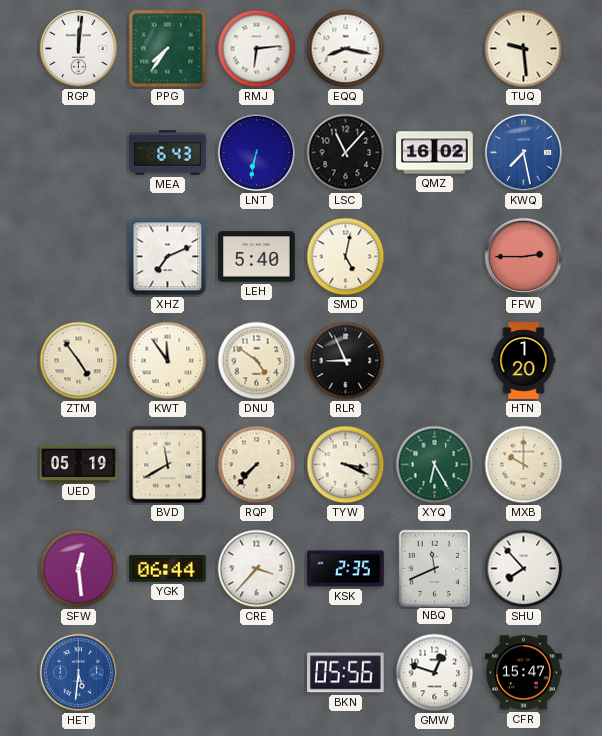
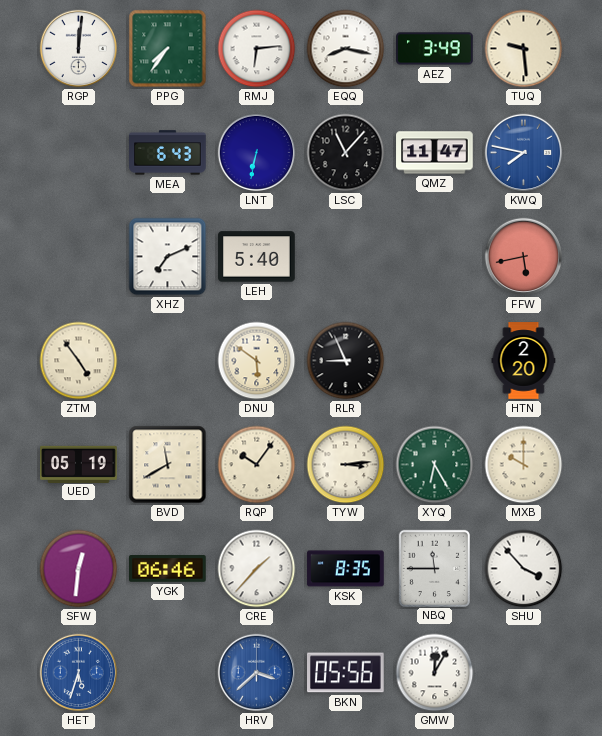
AEZ: none -> 3:49
QMZ: 16:02 -> 11:47
KWQ: 7:28 -> 7:47
SMD: 5:02 -> none
FFW: 2:45 -> 5:43
KWT: 11:54 -> none
DNU: 4:51 -> 5:51
HTN: 1:20 -> 2:20
RQP: 7:37 -> 10:06
TYW: 3:19 -> 3:14
SFW: 12:29 -> 12:31
YGK: 06:44 -> 06:46
CRE: 3:37 -> 1:37
KSK: 2:35 -> 8:35
NBQ: 11:41 -> 11:45
SHU: 7:53 -> 3:53
HET: 5:31 -> 5:33
HRV: none -> 3:38
GMW: 12:48 -> 12:05
CFR: 15:47 -> none
